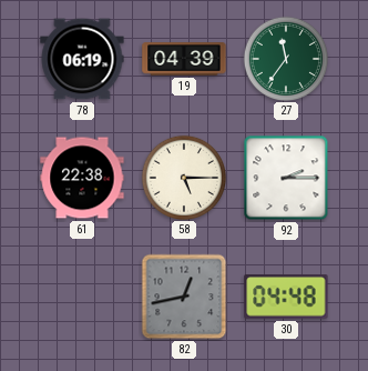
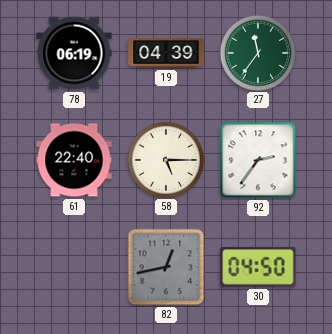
61: 22:38 -> 22:40
92: 2:15 -> 2:36
30: 04:48 -> 04:50
